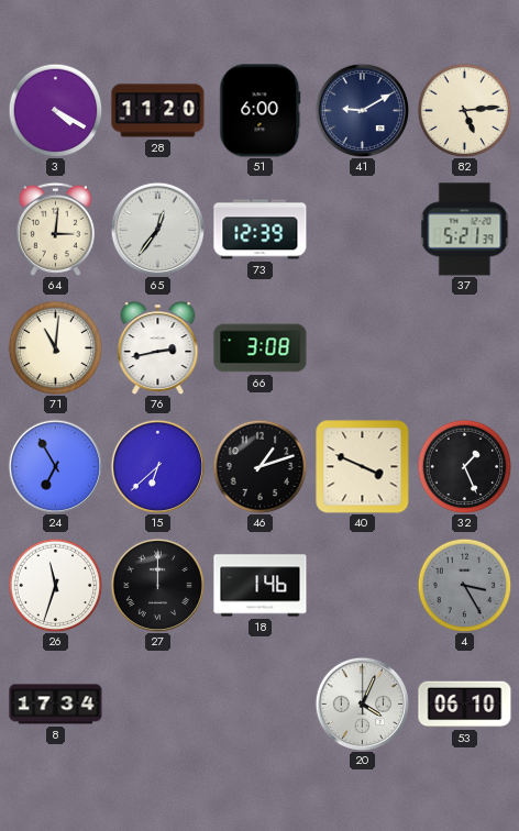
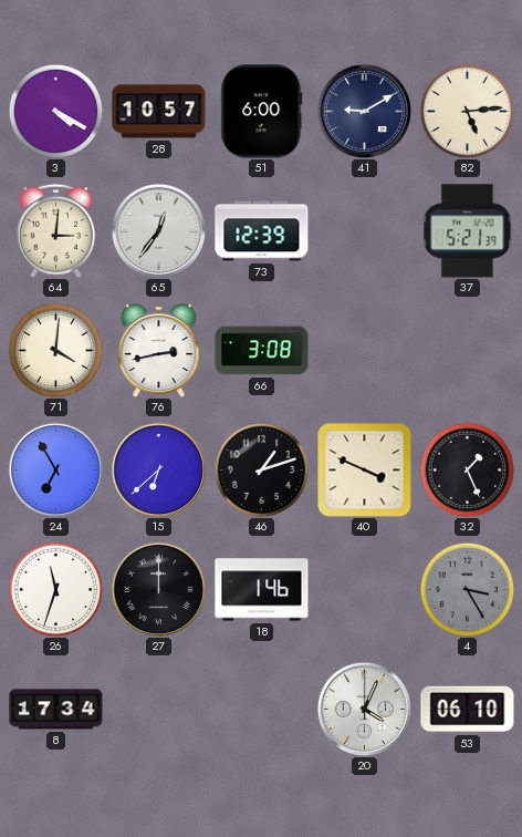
28: 11:20 -> 10:57
71: 11:01 -> 4:01
